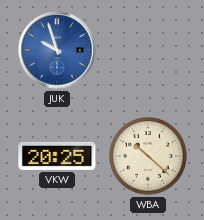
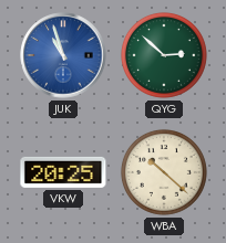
JUK: 9:57 -> 10:57
QYG: none -> 2:52
